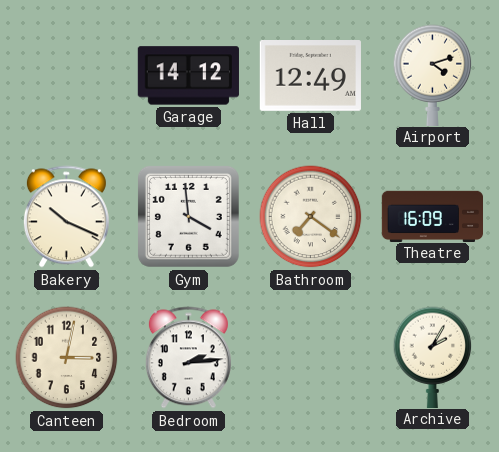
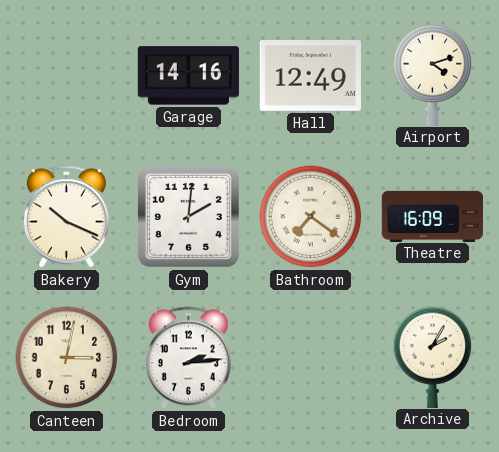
Garage: 14:12 -> 14:16
Gym: 3:59 -> 2:01
